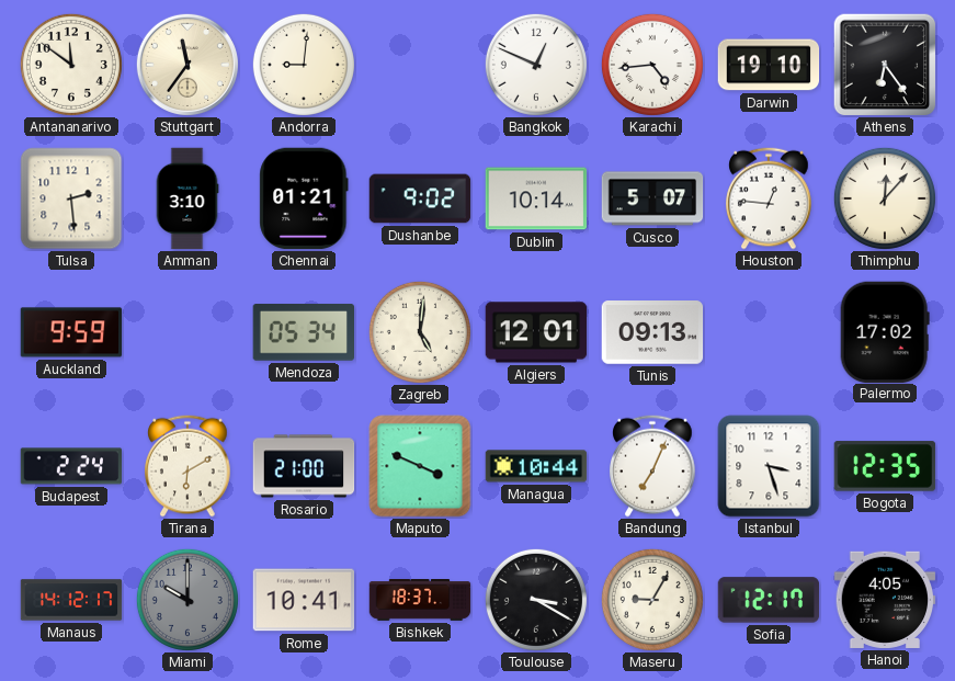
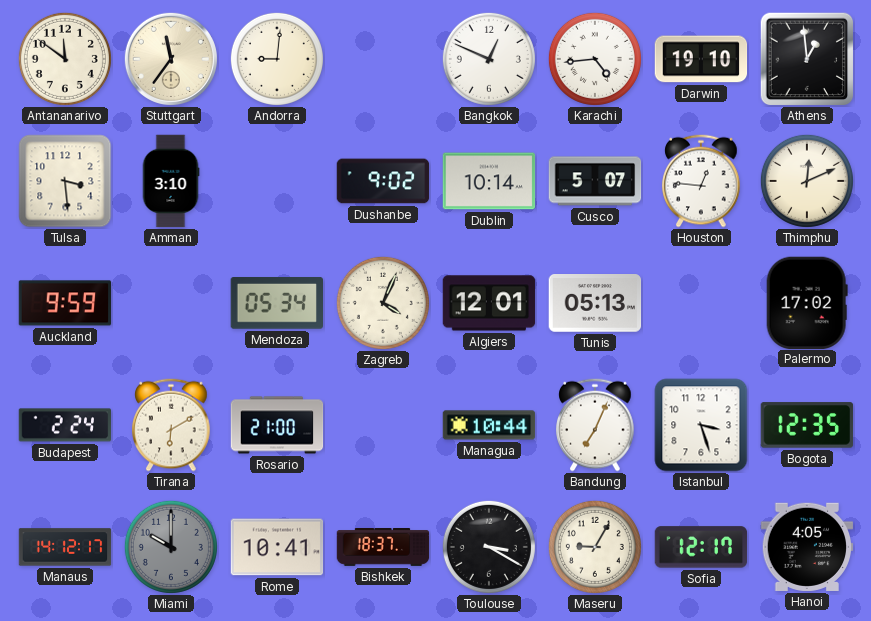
Athens: 6:24 -> 12:59
Tulsa: 2:29 -> 3:29
Chennai: 01:21 -> none
Thimphu: 12:07 -> 12:11
Zagreb: 5:01 -> 4:04
Tunis: 09:13 -> 05:13
Maputo: 3:49 -> none
